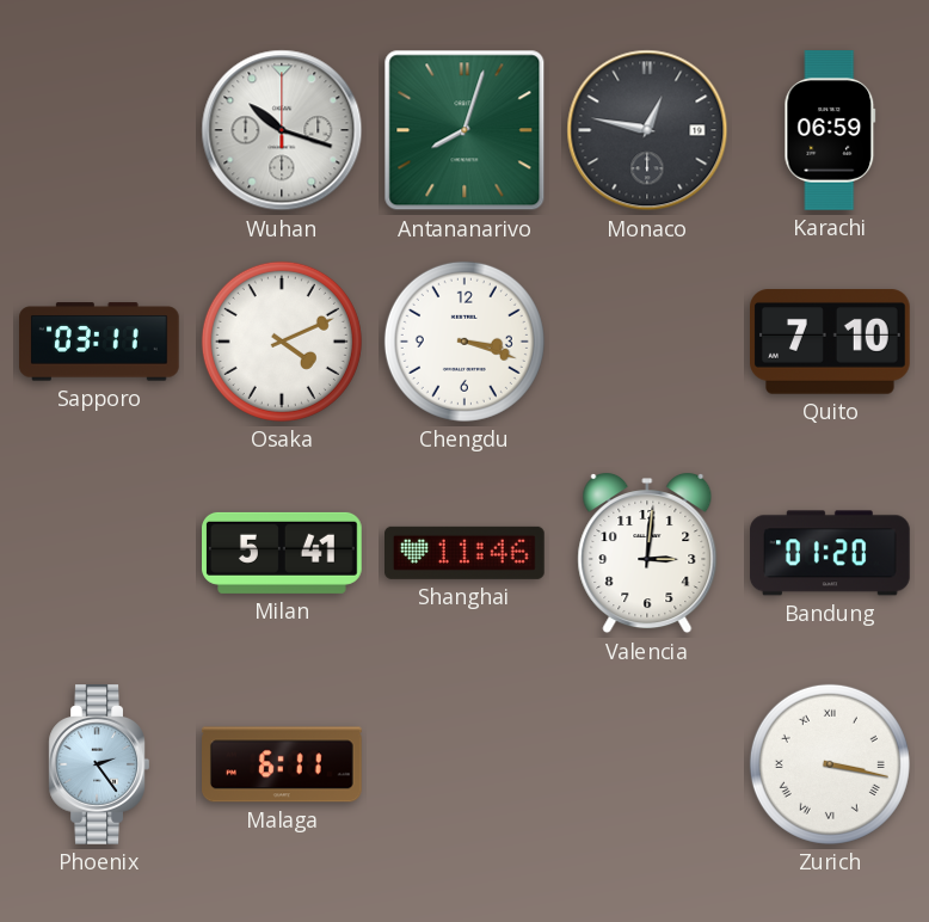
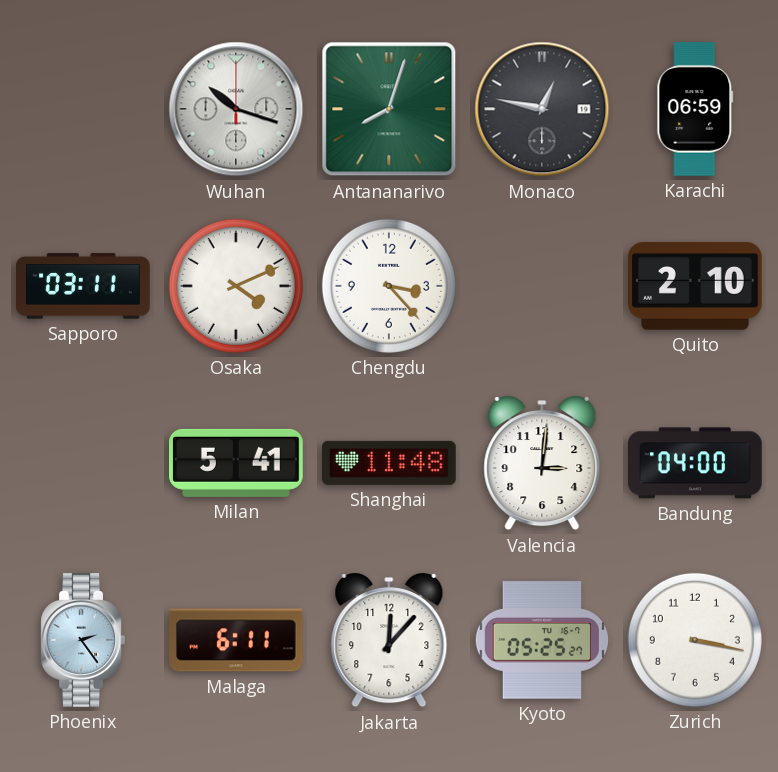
Chengdu: 3:18 -> 3:23
Quito: 7:10 -> 2:10
Shanghai: 11:46 -> 11:48
Bandung: 01:20 -> 04:00
Jakarta: none -> 12:07
Kyoto: none -> 05:25
Zurich numerals: Roman -> Arabic
